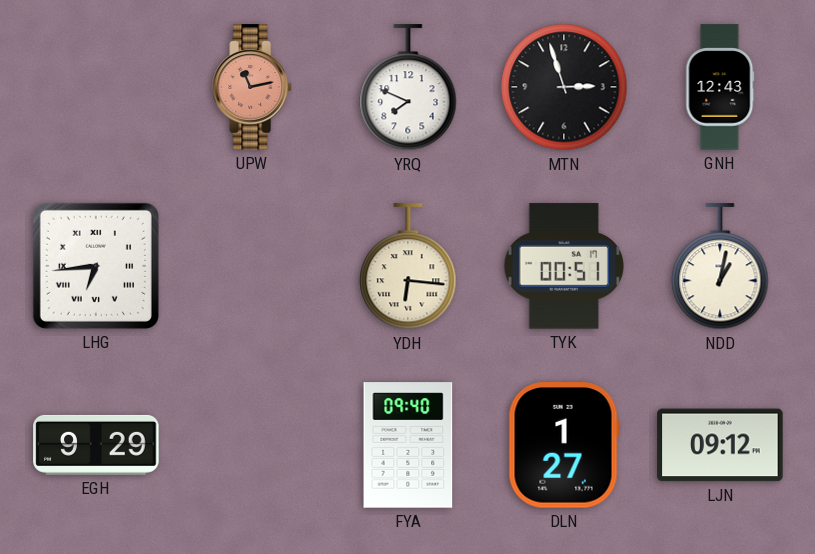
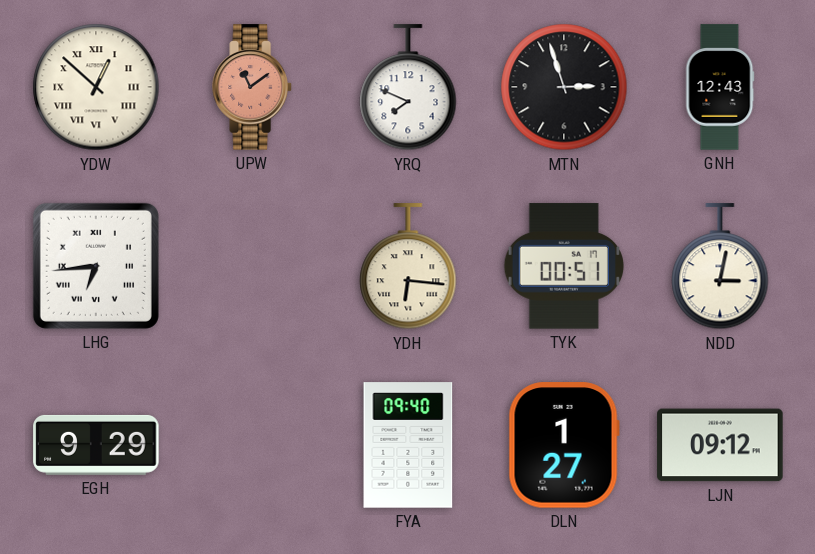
YDW: none -> 12:52
UPW: 11:13 -> 11:09
NDD: 1:02 -> 3:02
